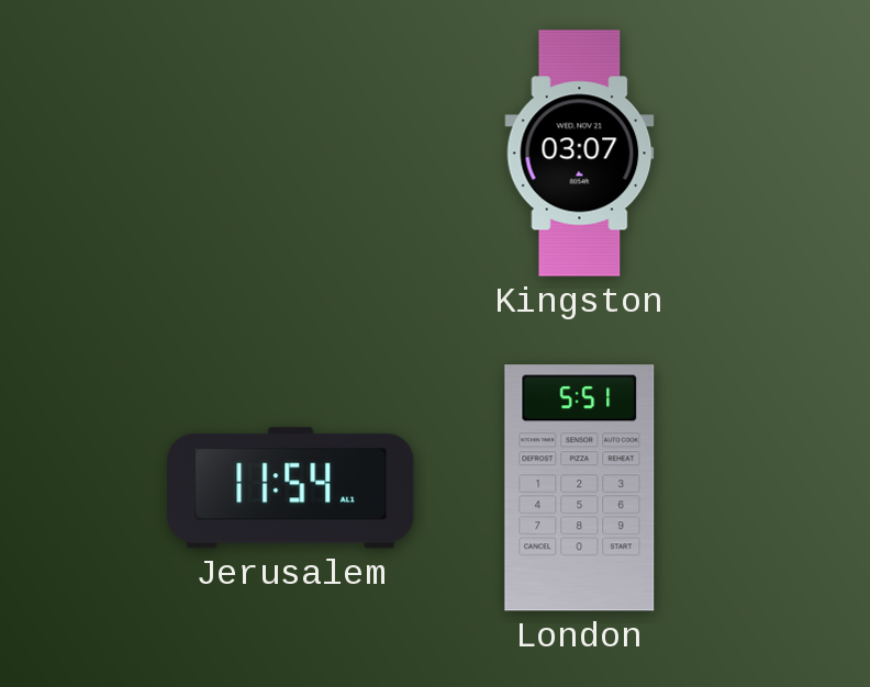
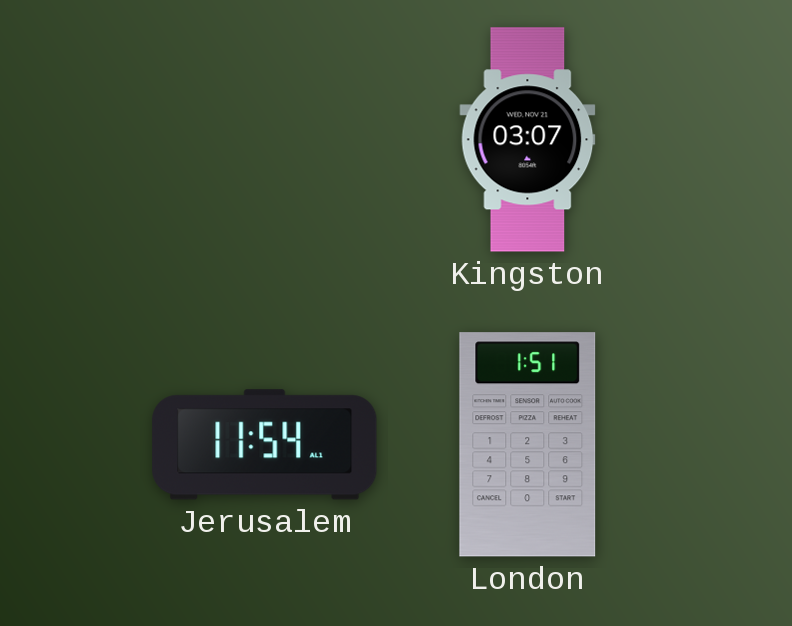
London: 5:51 -> 1:51
